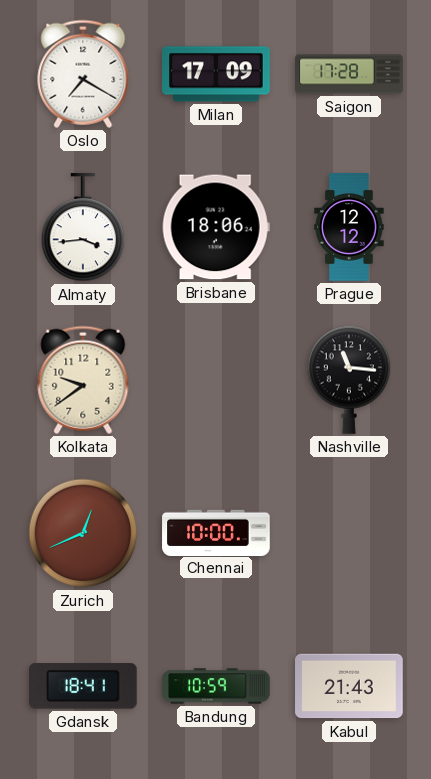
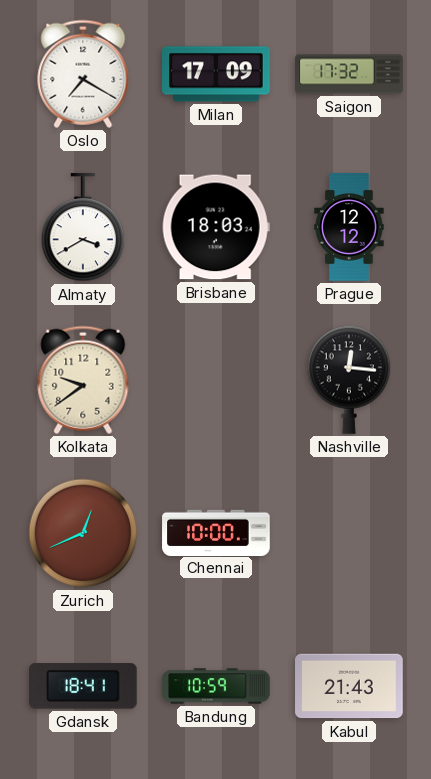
Saigon: 17:28 -> 17:32
Almaty: 3:44 -> 3:40
Brisbane: 18:06 -> 18:03
Nashville: 11:16 -> 12:16
